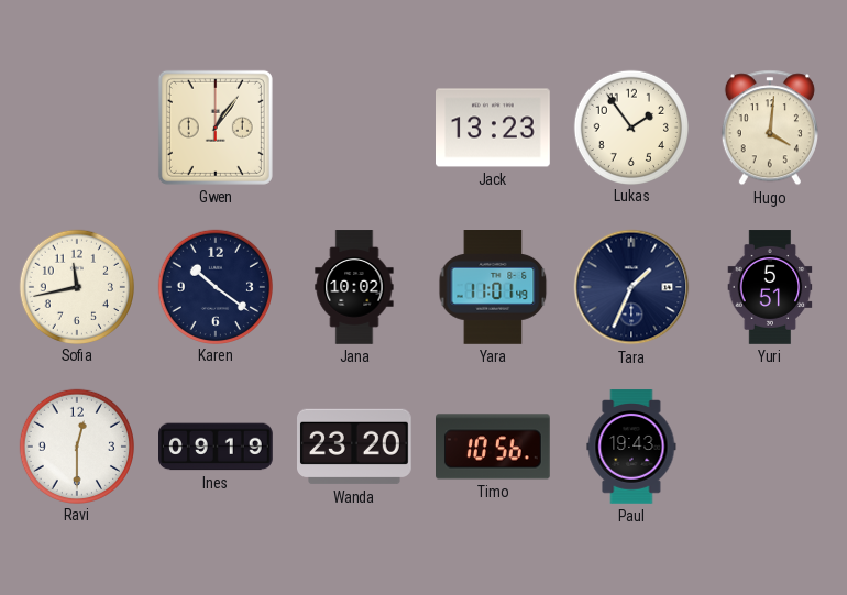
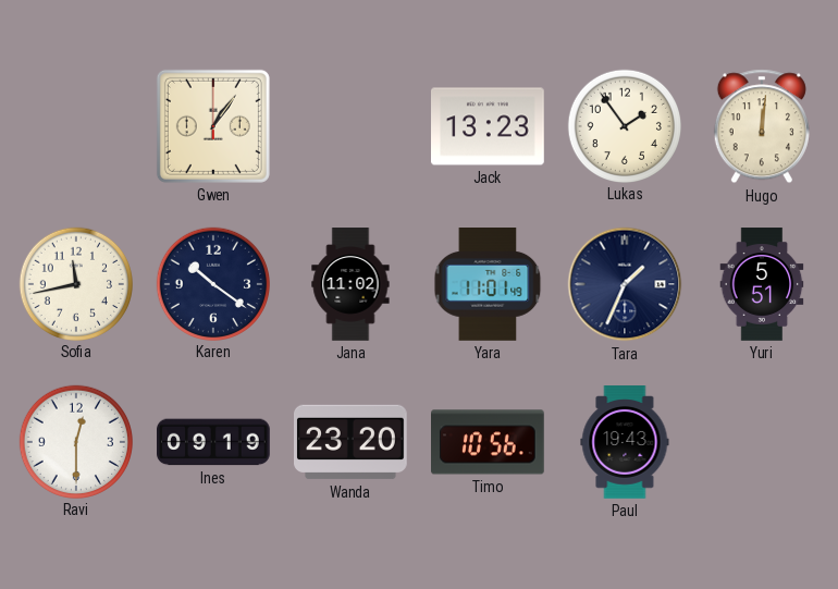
Hugo: 4:01 -> 12:01
Jana: 10:02 -> 11:02
